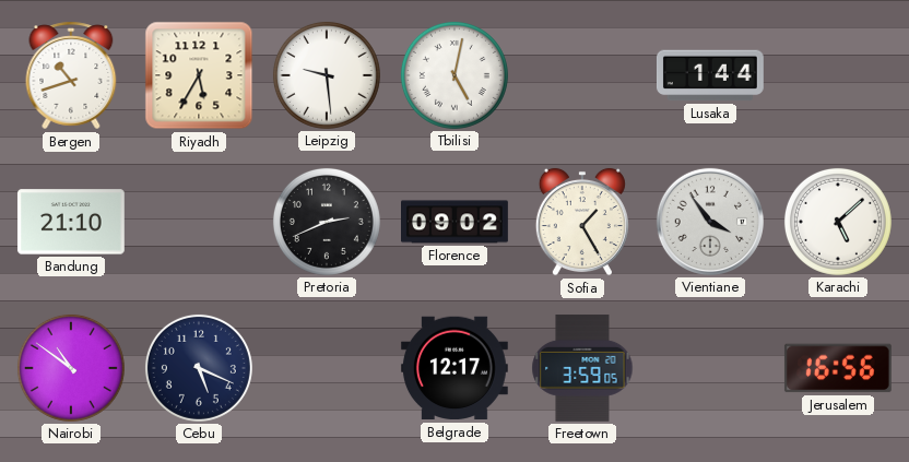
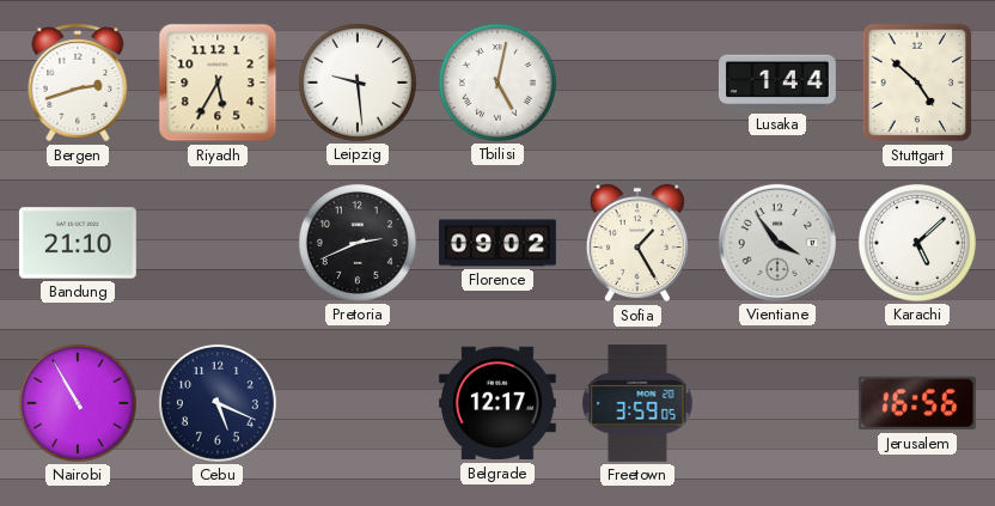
Bergen: 10:42 -> 2:42
Stuttgart: none -> 4:52
Nairobi: 10:51 -> 10:55
